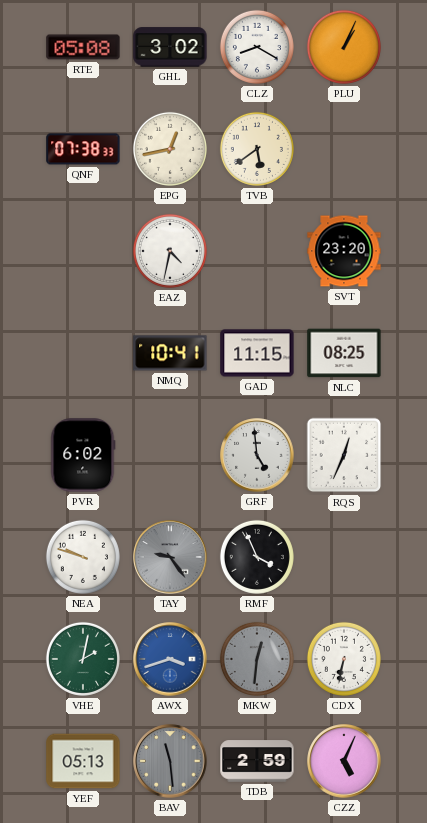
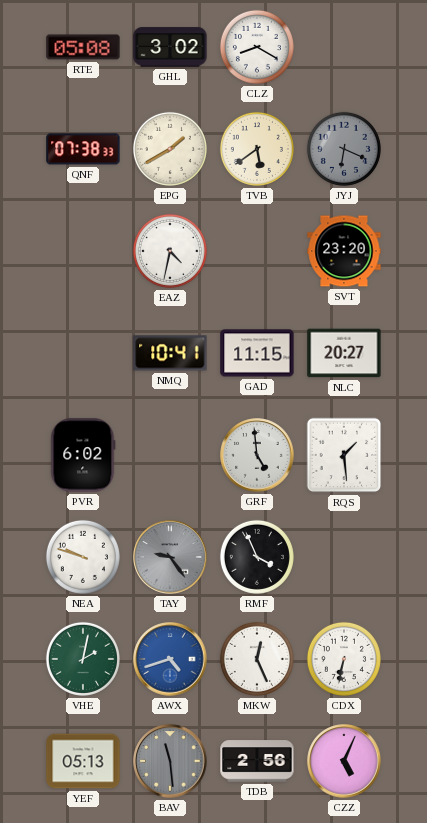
PLU: 1:04 -> none
EPG: 12:43 -> 1:40
JYJ: none -> 6:19
NLC: 08:25 -> 20:27
RQS: 12:34 -> 1:29
AWX: 3:42 -> 4:42
MKW: 12:31 -> 12:26
MKW dial: grey -> white
TDB: 2:59 -> 2:56
